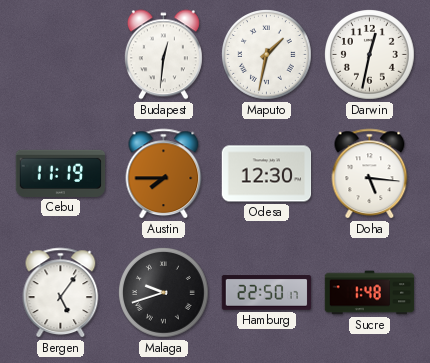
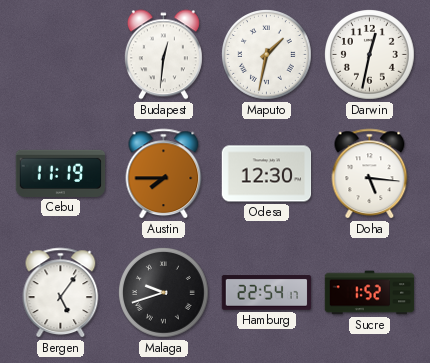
Hamburg: 22:50 -> 22:54
Sucre: 1:48 -> 1:52
